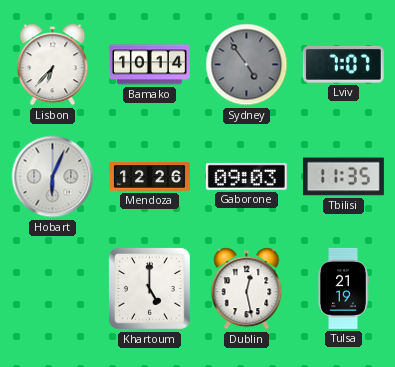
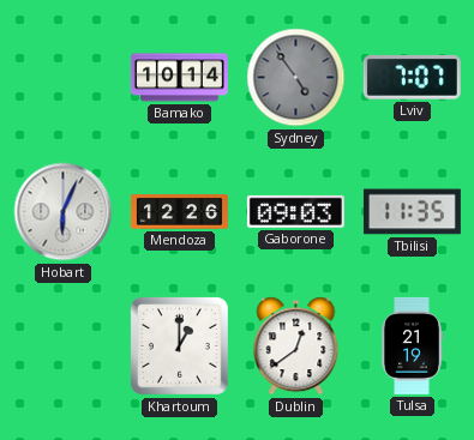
Lisbon: 6:37 -> none
Khartoum: 5:00 -> 1:00
Dublin: 12:28 -> 12:39
